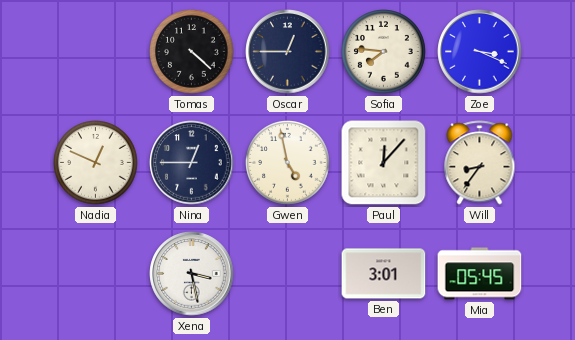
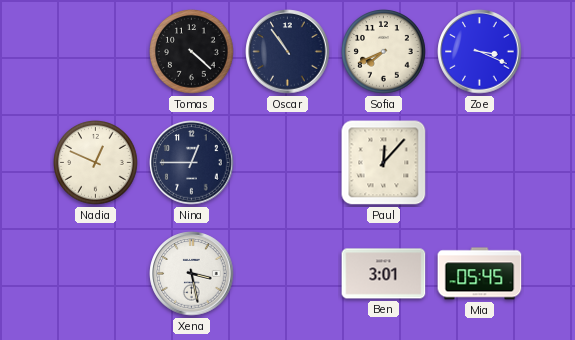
Oscar: 12:45 -> 10:54
Sofia: 7:46 -> 7:41
Gwen: 4:58 -> none
Will: 8:36 -> none
